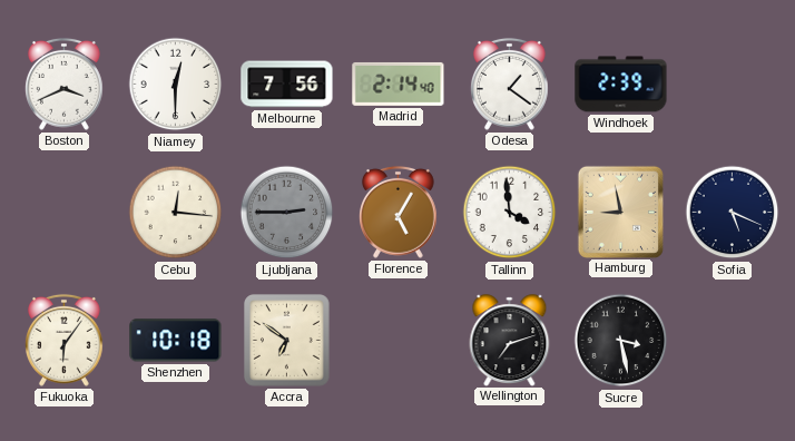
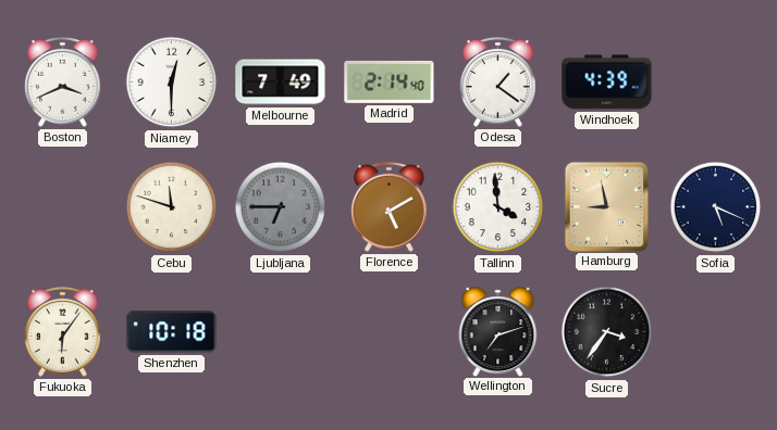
Melbourne: 7:56 -> 7:49
Windhoek: 2:39 -> 4:39
Cebu: 12:16 -> 11:48
Ljubljana: 2:45 -> 6:45
Florence: 5:05 -> 5:10
Accra: 6:51 -> none
Sucre: 3:28 -> 3:36
